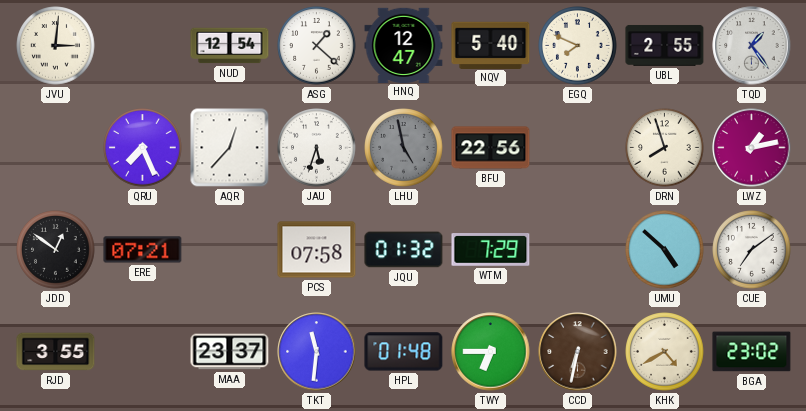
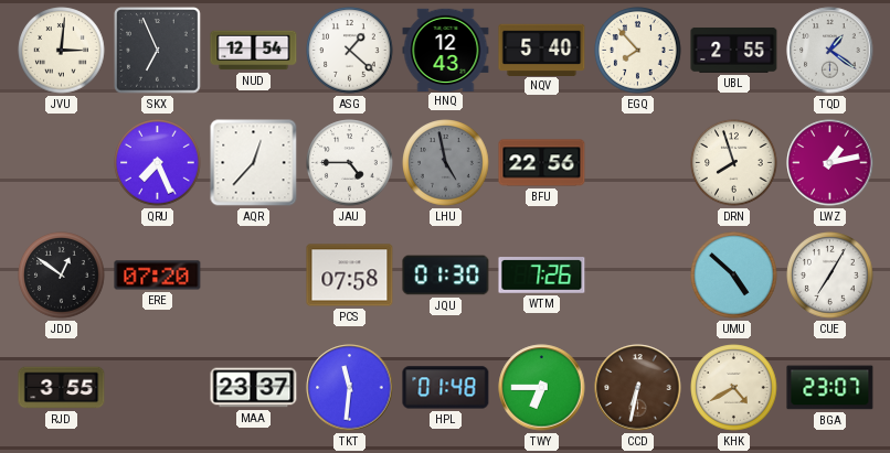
SKX: none -> 6:56
HNQ: 12:47 -> 12:43
EGQ: 7:49 -> 7:53
TQD: 1:24 -> 1:21
JAU: 5:33 -> 4:45
ERE: 07:21 -> 07:20
JQU: 01:32 -> 01:30
WTM: 7:29 -> 7:26
CUE: 7:09 -> 7:05
BGA: 23:02 -> 23:07
